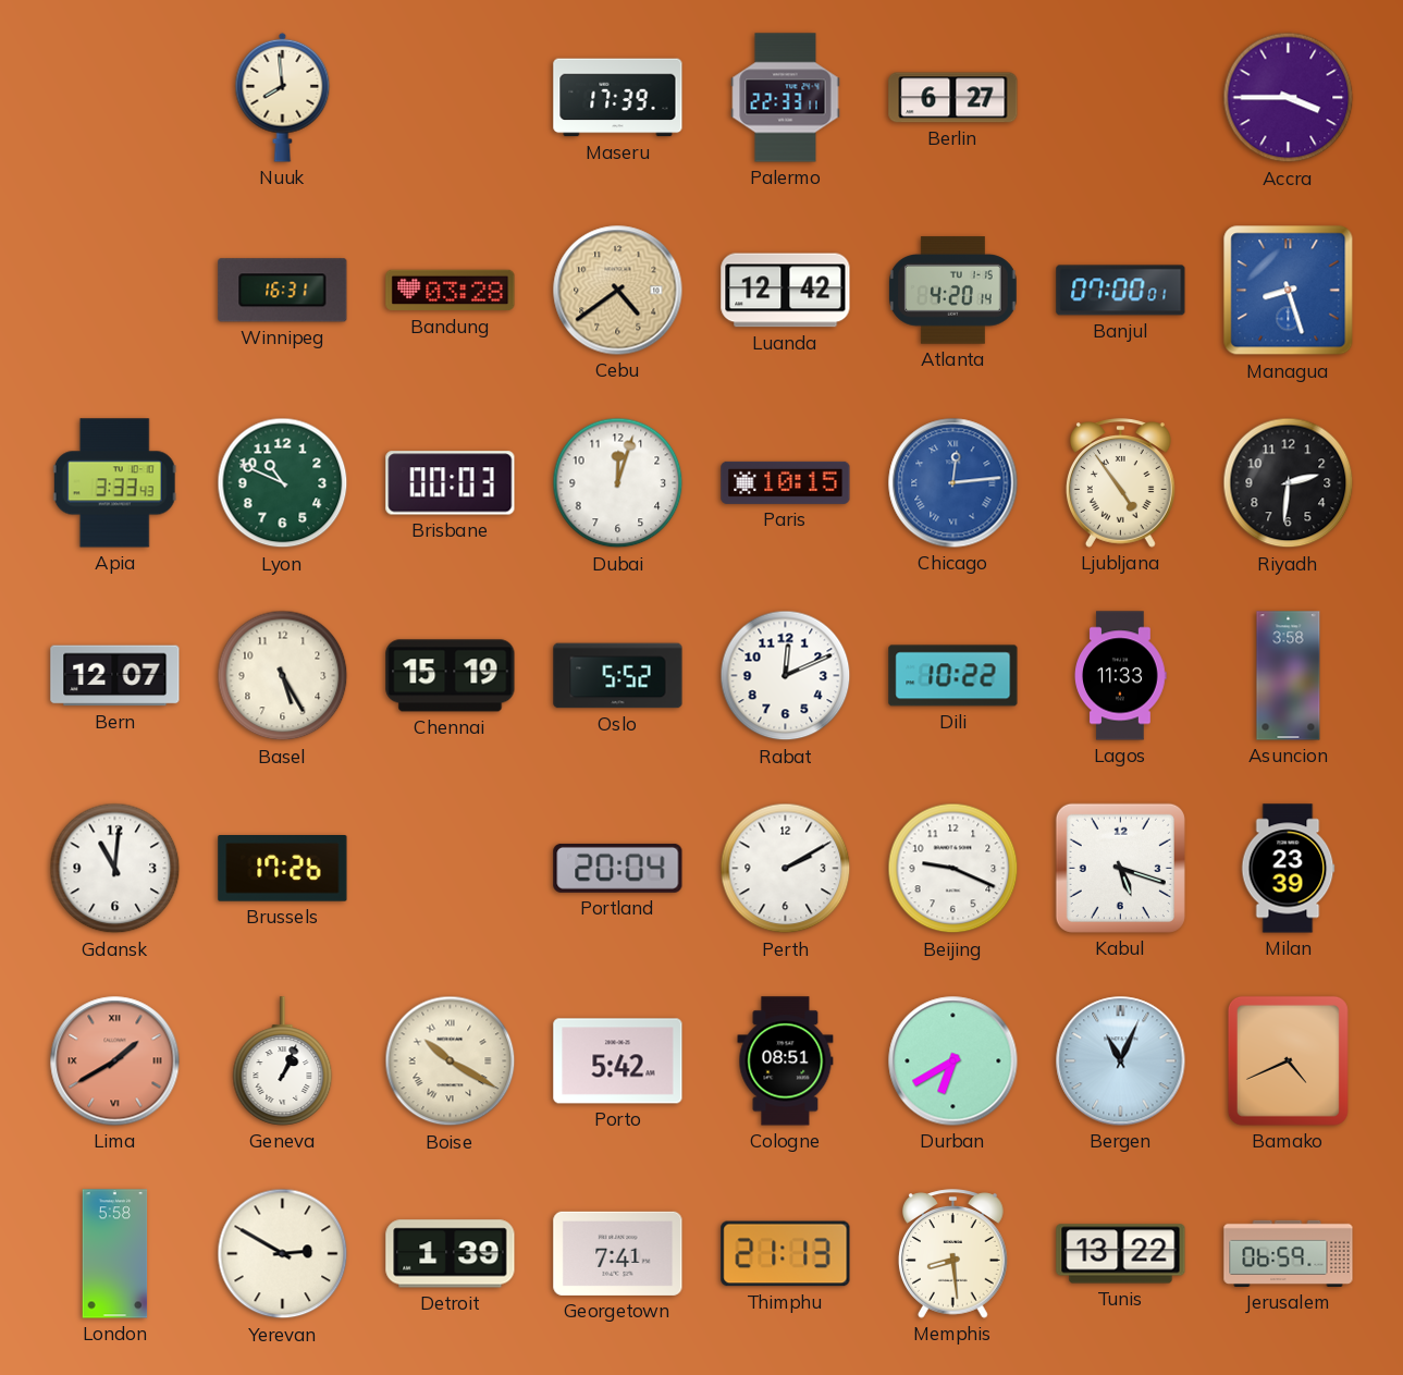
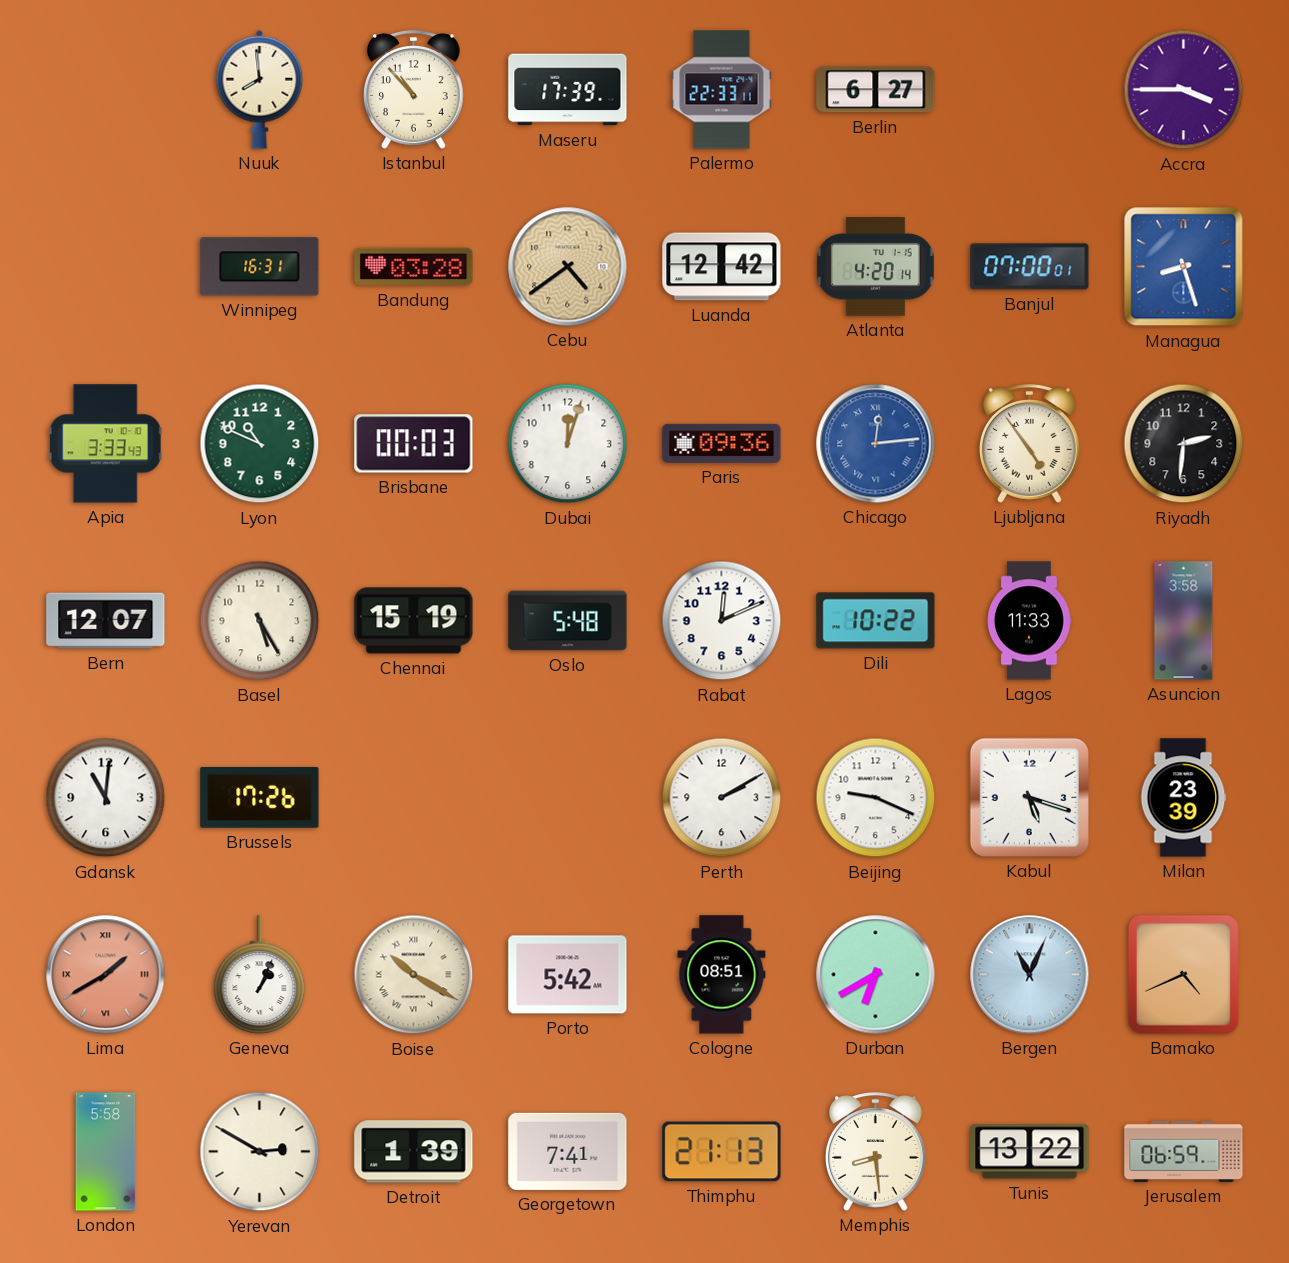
Istanbul: none -> 10:53
Paris: 10:15 -> 09:36
Oslo: 5:52 -> 5:48
Portland: 20:04 -> none
